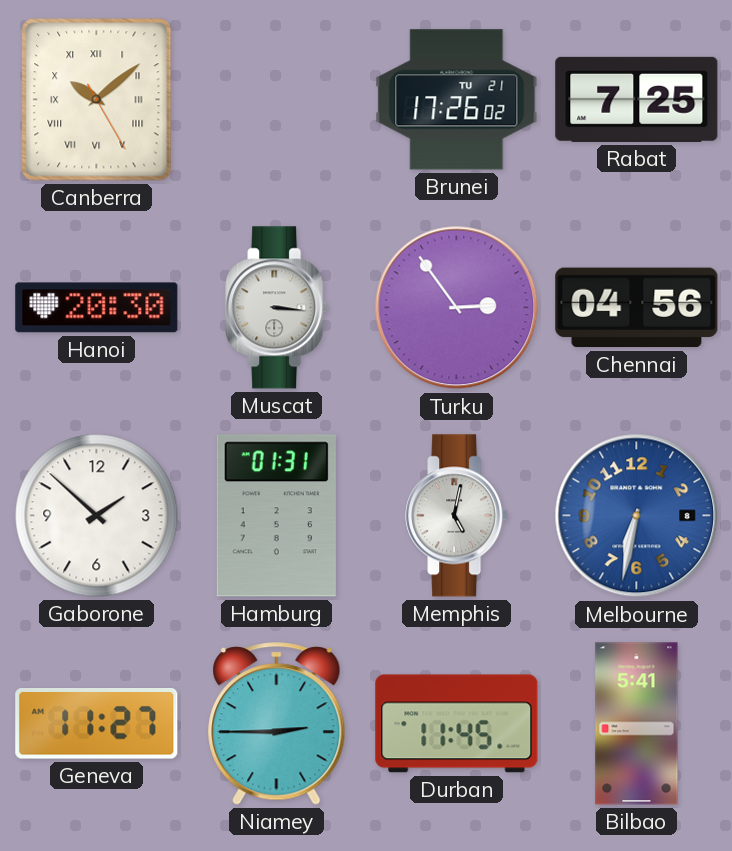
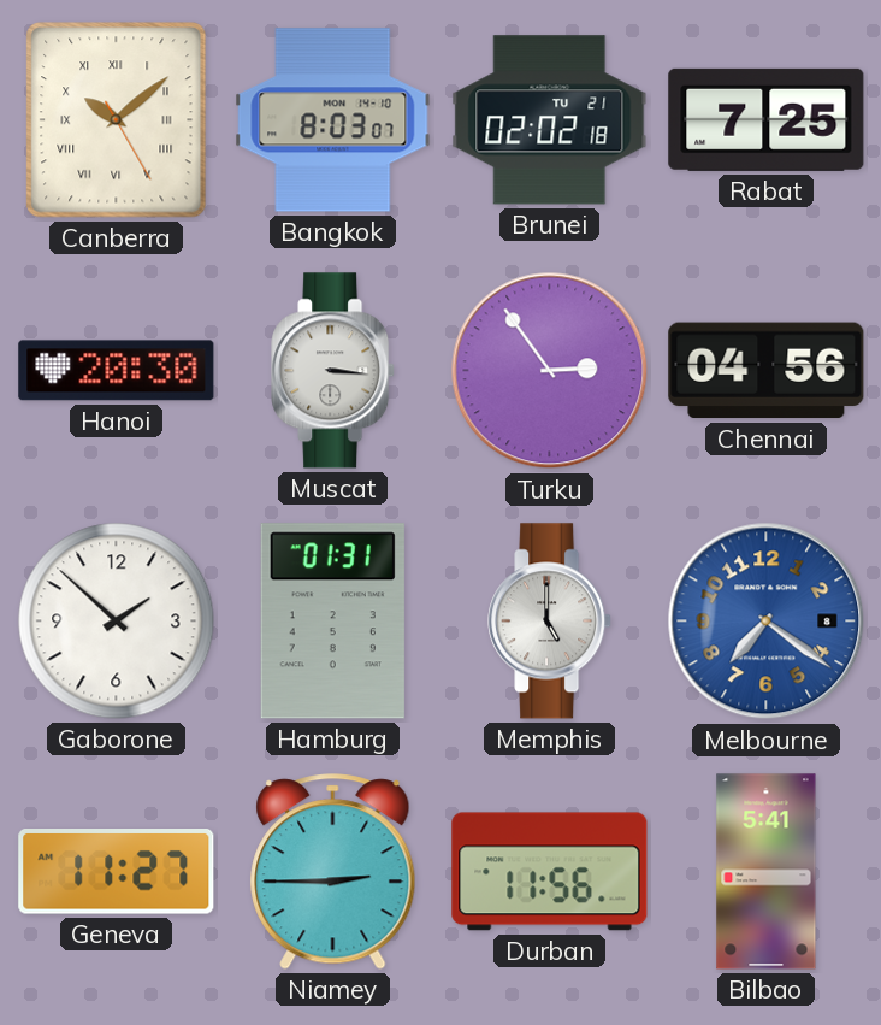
Bangkok: none -> 8:03
Brunei: 17:26 -> 02:02
Memphis: 5:02 -> 5:00
Melbourne: 6:32 -> 7:21
Durban: 11:45 -> 11:56
